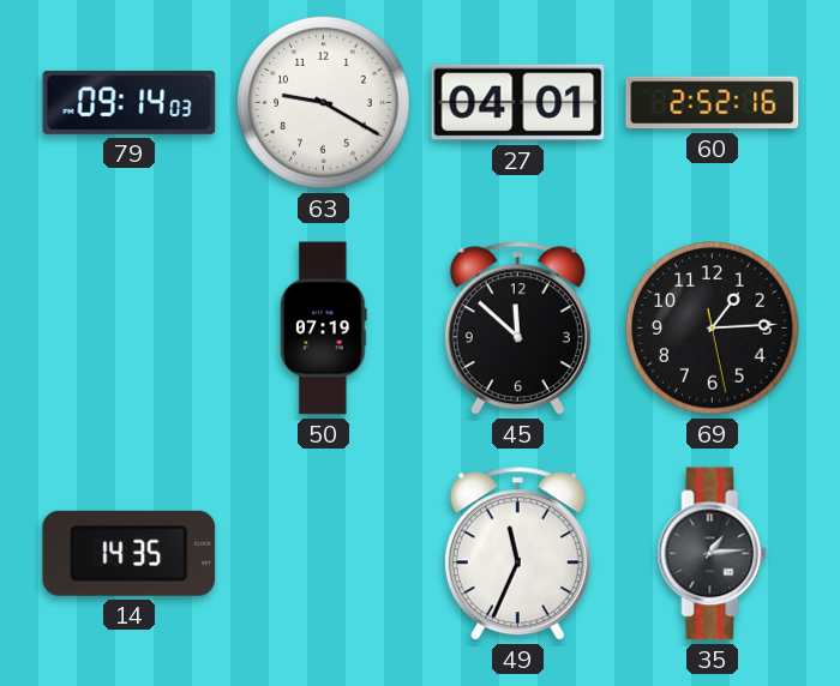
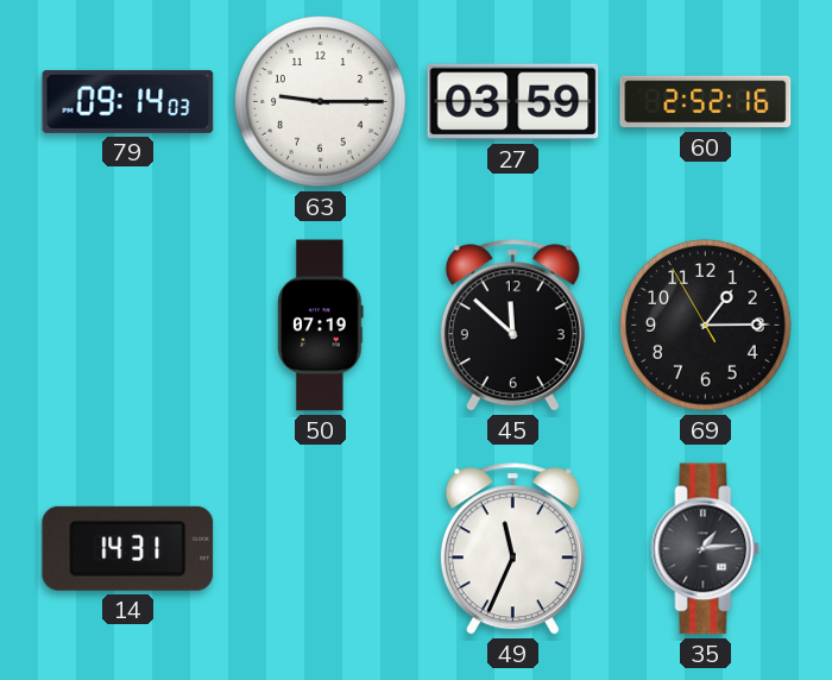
63: 9:20 -> 9:15
27: 04:01 -> 03:59
69: 1:14:28 -> 1:14:55
14: 14:35 -> 14:31
